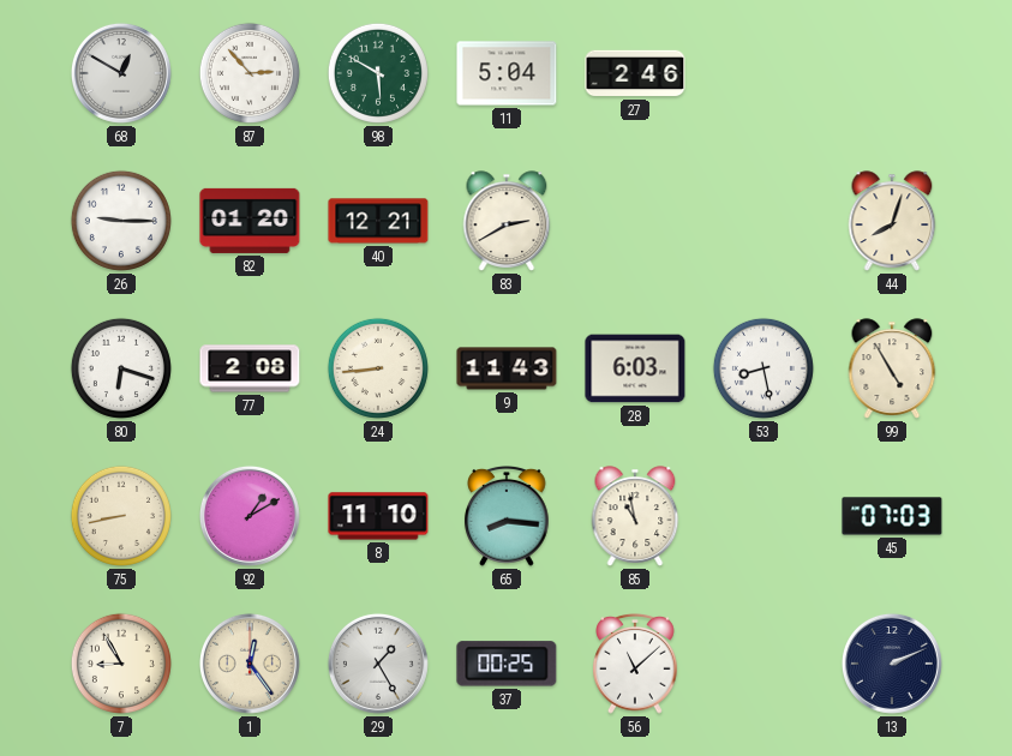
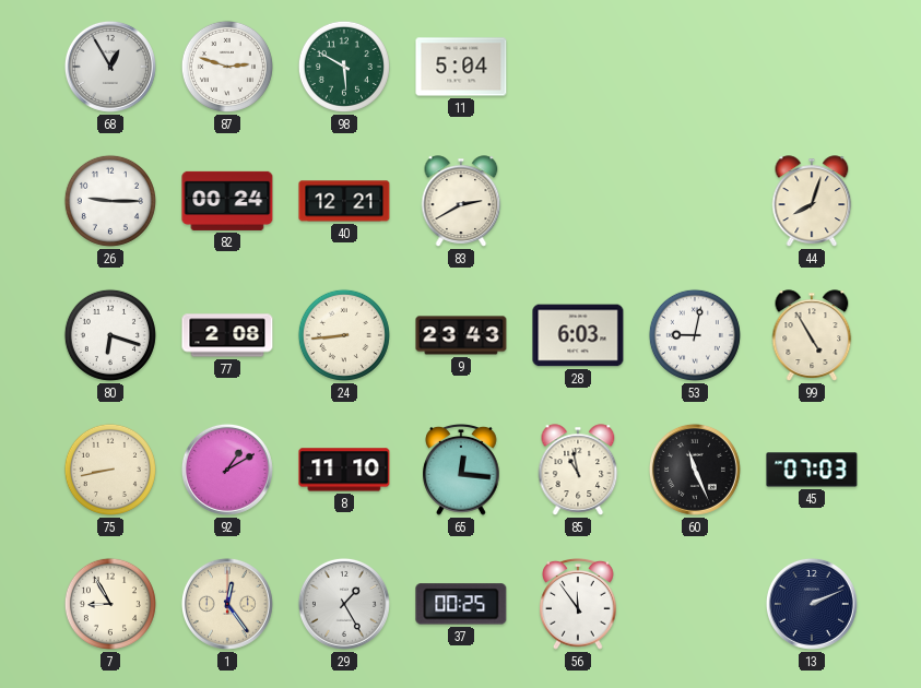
68: 12:50 -> 12:55
87: 2:53 -> 2:48
27: 2:46 -> none
82: 01:20 -> 00:24
9: 11:43 -> 23:43
53: 8:28 -> 9:02
65: 8:16 -> 12:16
60: none -> 11:26
56: 11:08 -> 11:54
